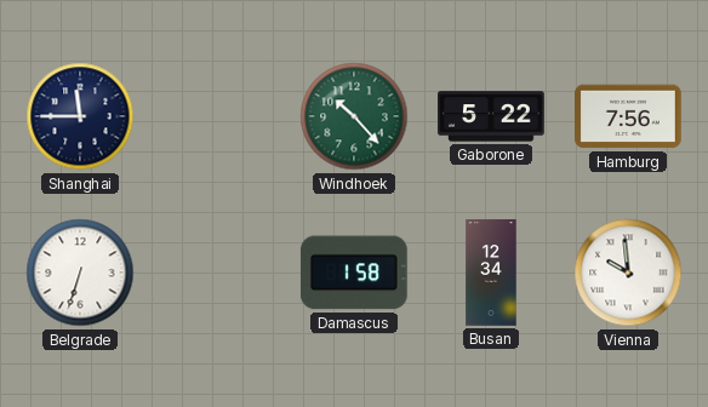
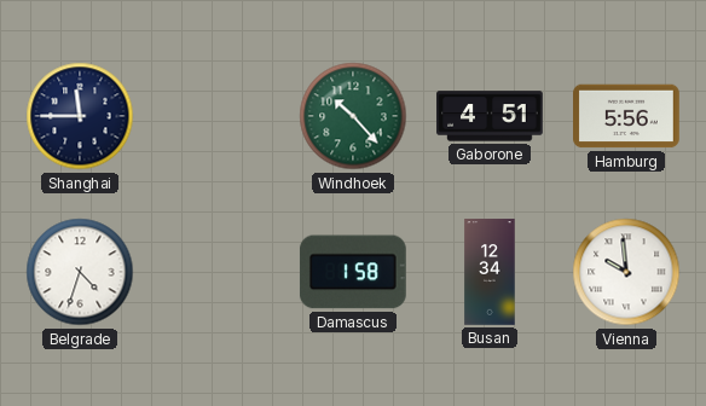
Gaborone: 5:22 -> 4:51
Hamburg: 7:56 -> 5:56
Belgrade: 6:33 -> 4:33
